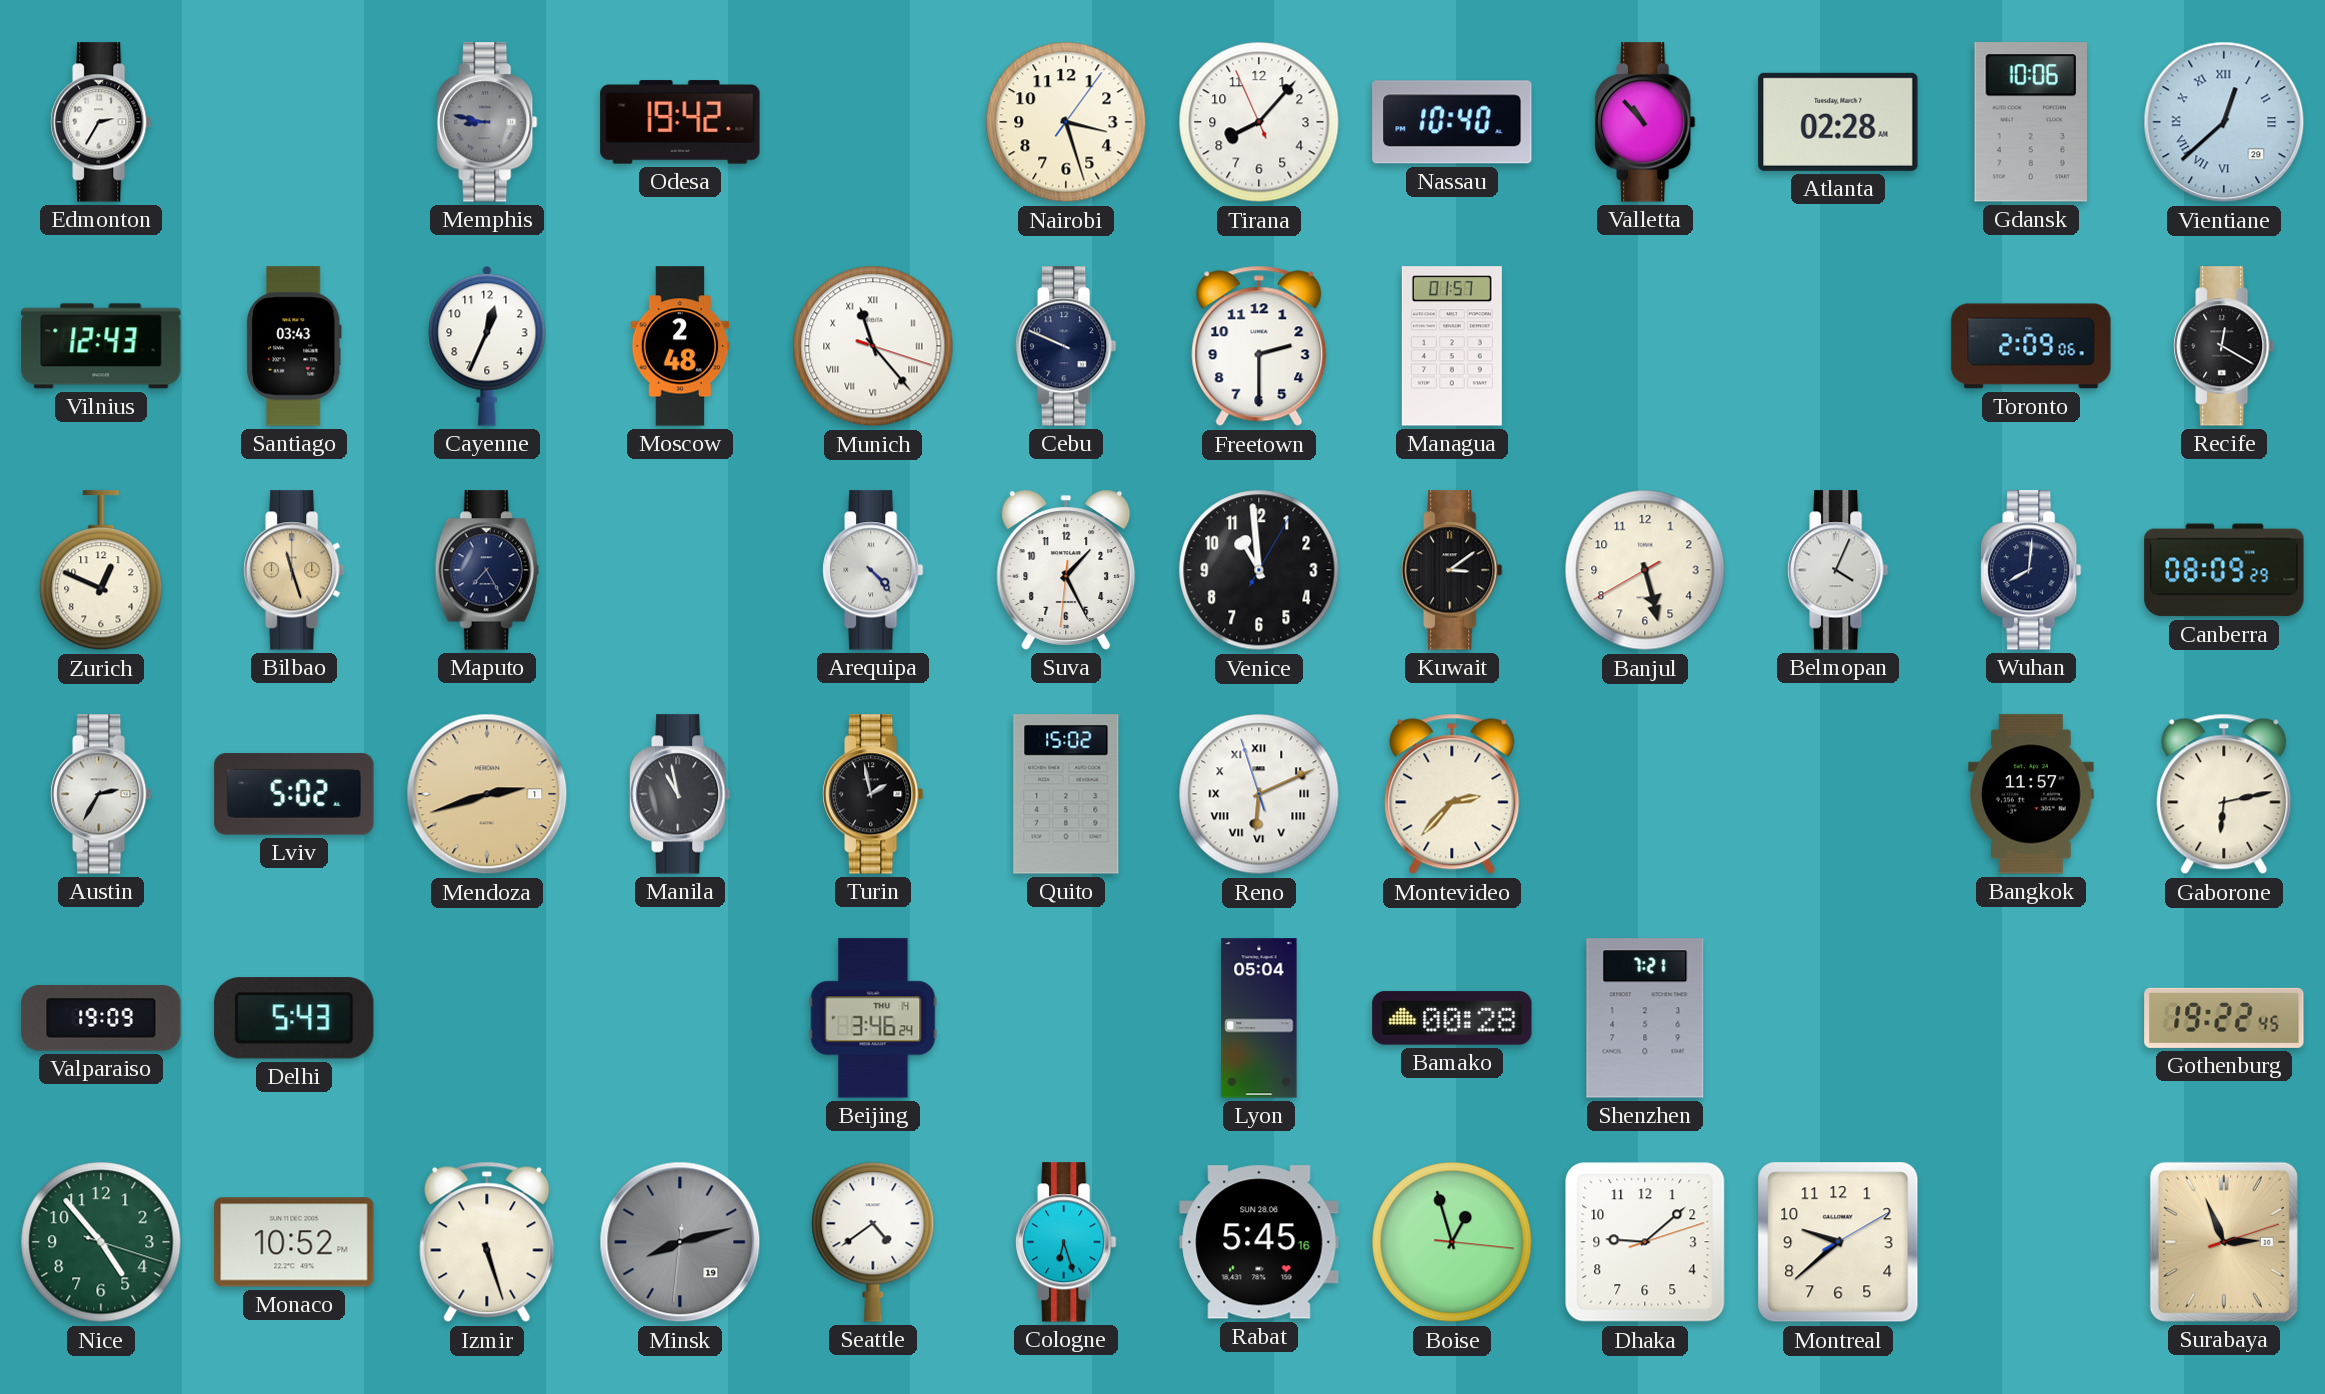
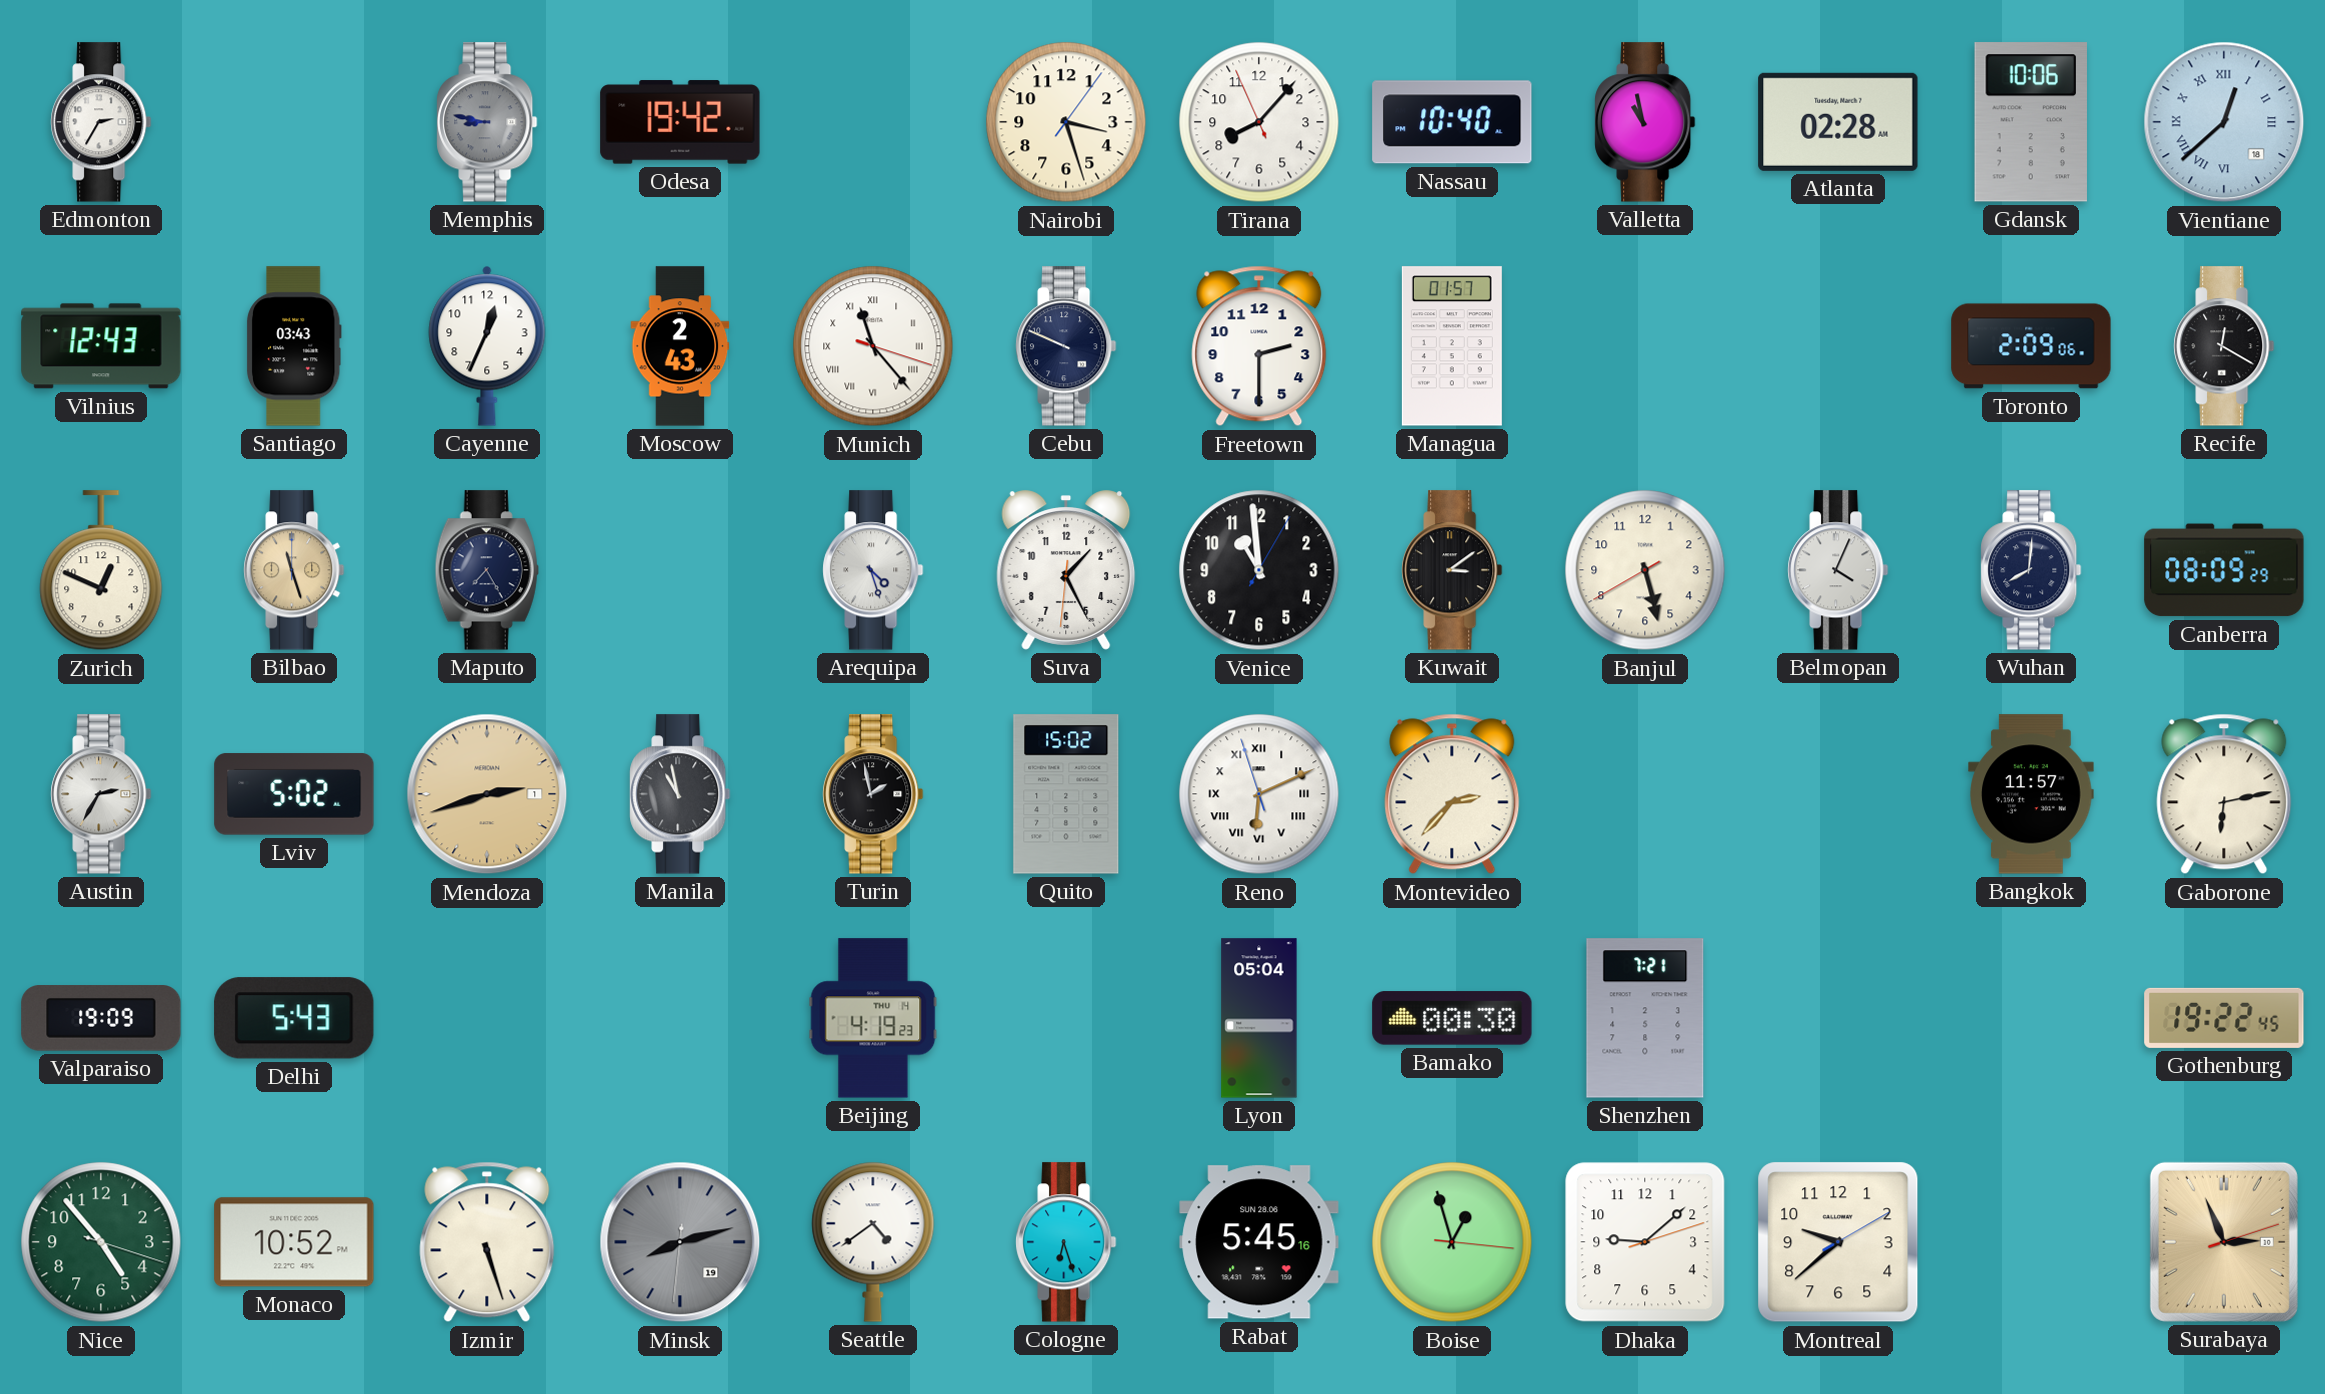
Valletta: 10:53 -> 10:58
Vientiane date: 29 -> 18
Moscow: 2:48 -> 2:43
Arequipa: 4:23 -> 4:27
Beijing: 3:46 -> 4:19
Bamako: 00:28 -> 00:30
